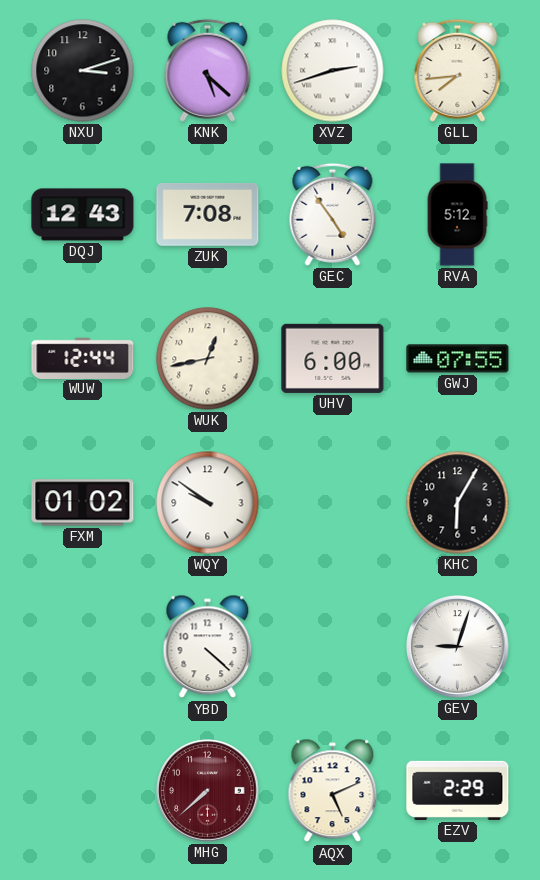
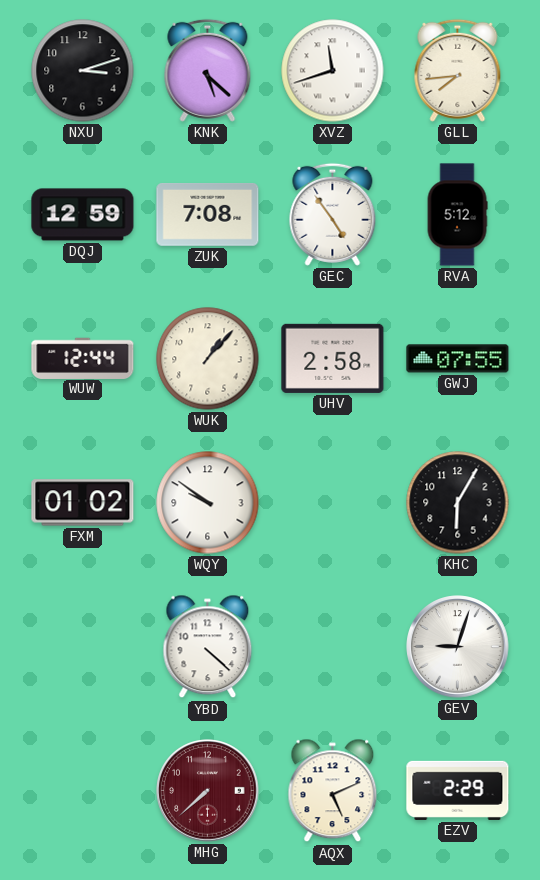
XVZ: 2:42 -> 11:42
DQJ: 12:43 -> 12:59
WUK: 12:43 -> 1:07
UHV: 6:00 -> 2:58
